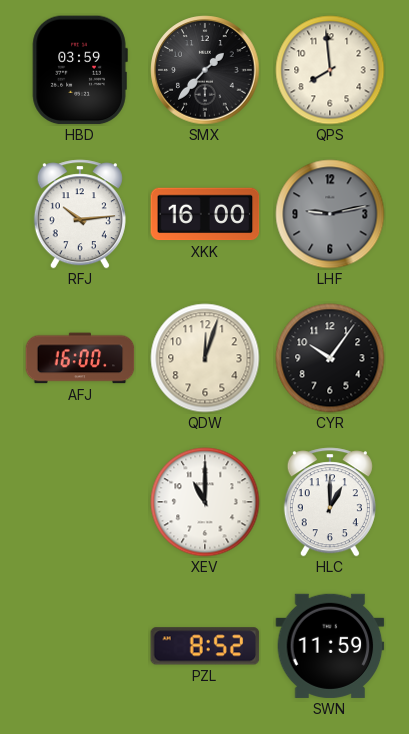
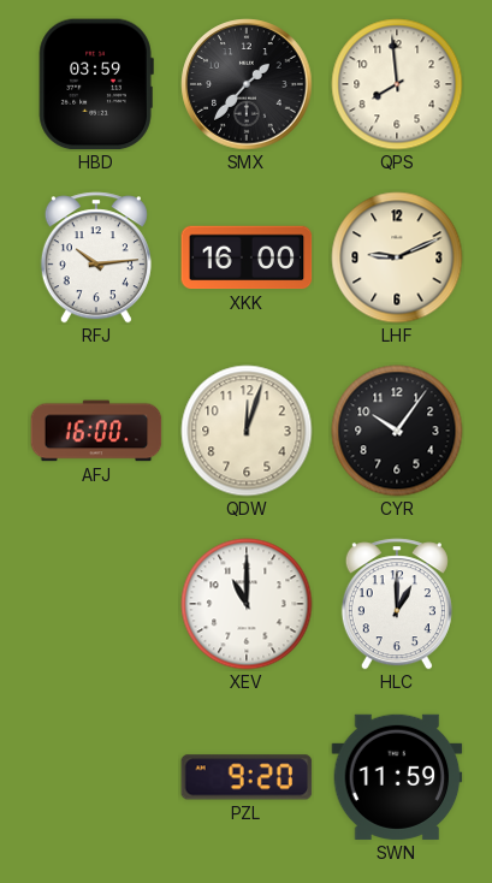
LHF: 9:13 -> 9:11
LHF dial: grey -> cream
PZL: 8:52 -> 9:20
